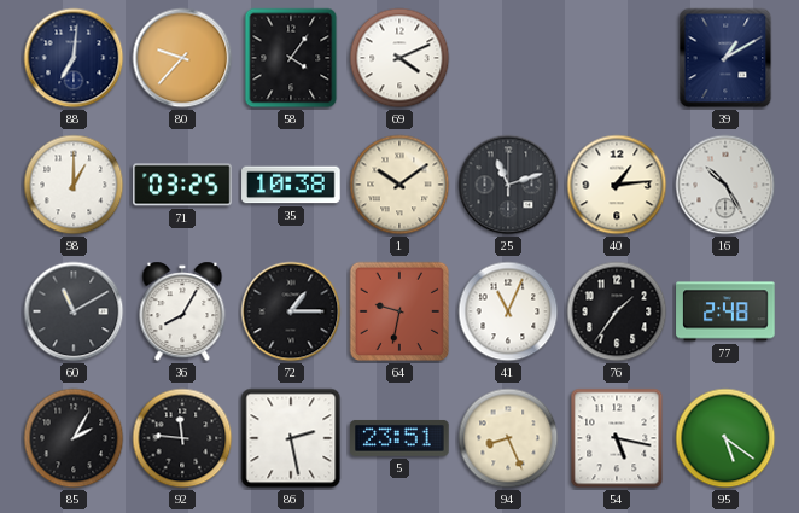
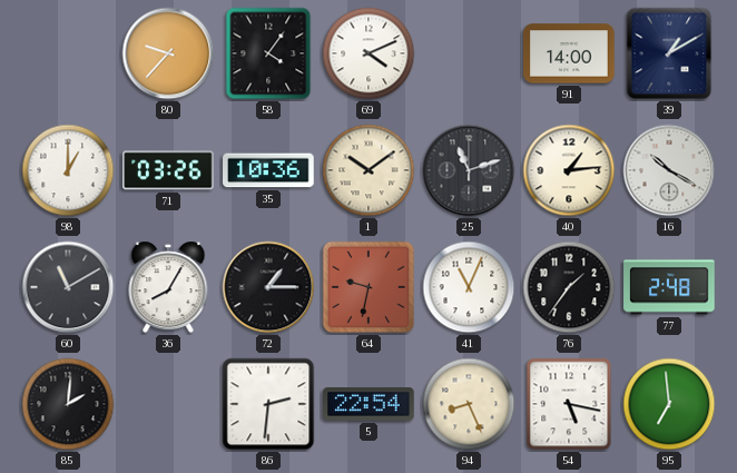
88: 7:01 -> none
91: none -> 14:00
71: 03:25 -> 03:26
35: 10:38 -> 10:36
16: 10:25 -> 10:20
85: 2:05 -> 2:01
92: 11:46 -> none
86: 2:28 -> 2:31
5: 23:51 -> 22:54
95: 5:21 -> 6:59
